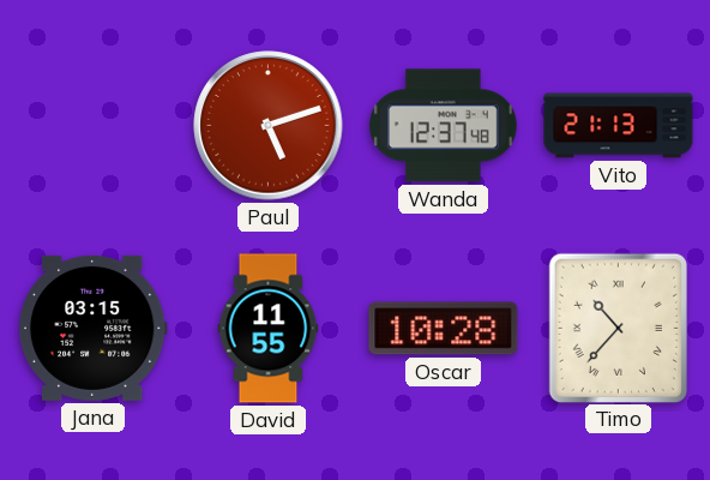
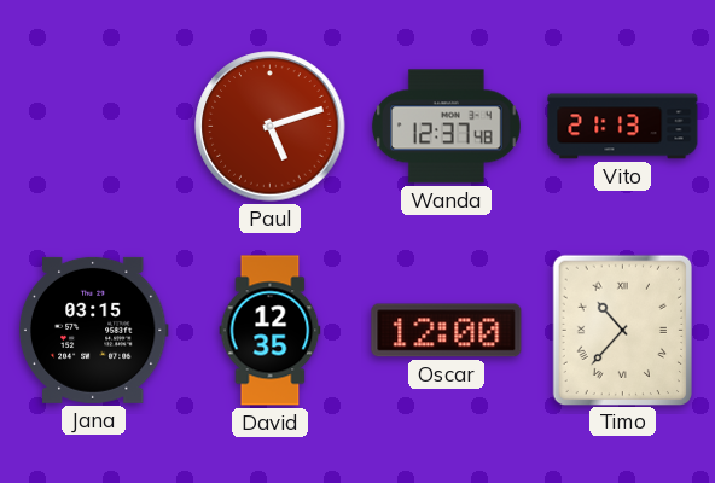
David: 11:55 -> 12:35
Oscar: 10:28 -> 12:00
